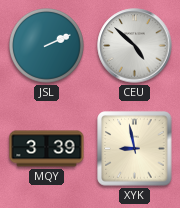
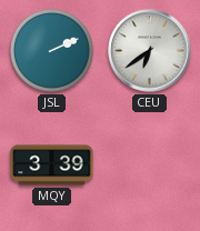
CEU: 4:52 -> 6:39
XYK: 8:58 -> none
